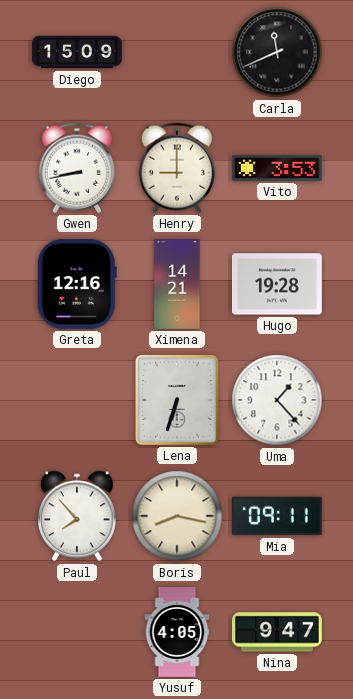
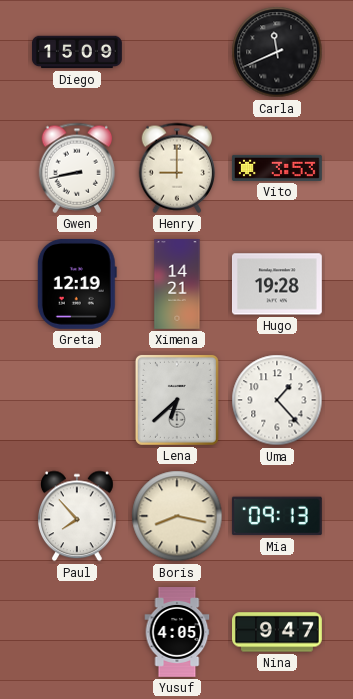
Greta: 12:16 -> 12:19
Lena: 6:33 -> 6:38
Mia: 09:11 -> 09:13
